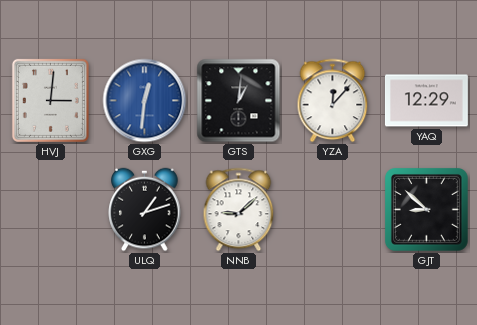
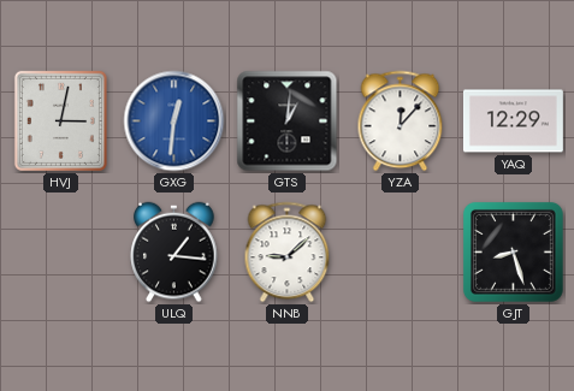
HVJ: 3:01 -> 3:02
ULQ: 1:12 -> 1:16
GJT: 8:52 -> 8:27
